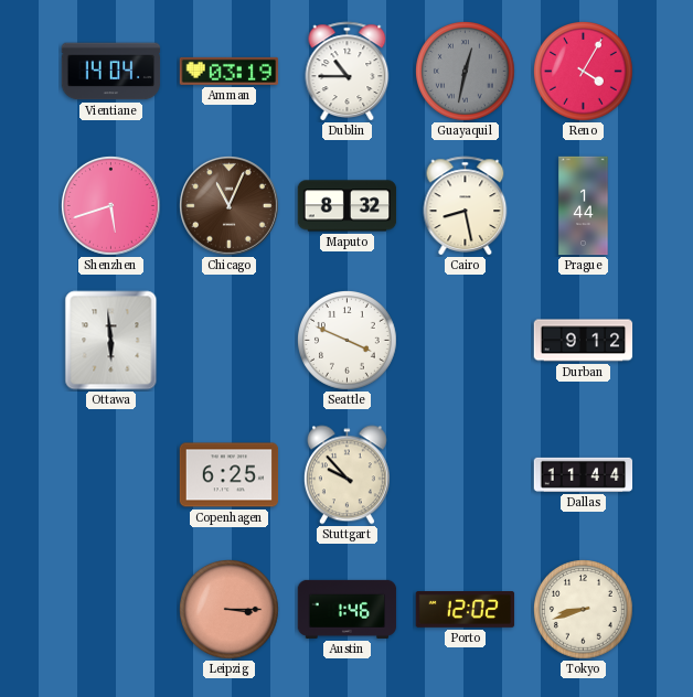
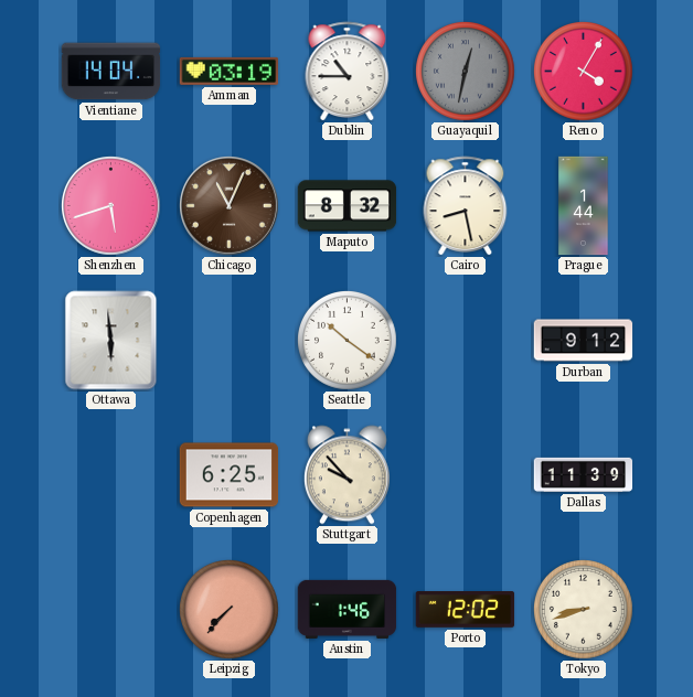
Seattle: 3:49 -> 10:21
Dallas: 11:44 -> 11:39
Leipzig: 3:15 -> 7:37
